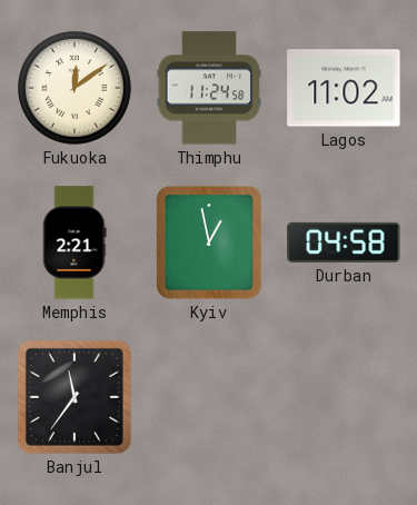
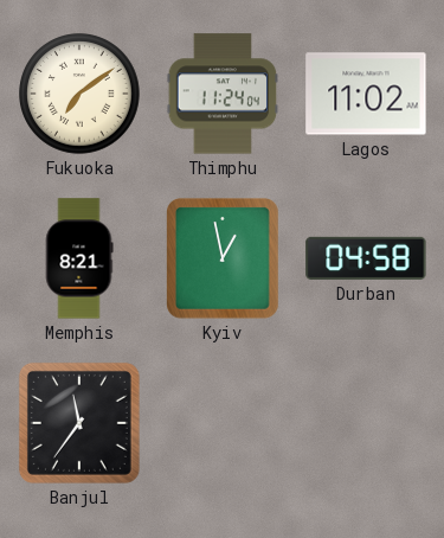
Fukuoka: 12:09 -> 7:09
Thimphu: 11:24:58 -> 11:24:04
Memphis: 2:21 -> 8:21
